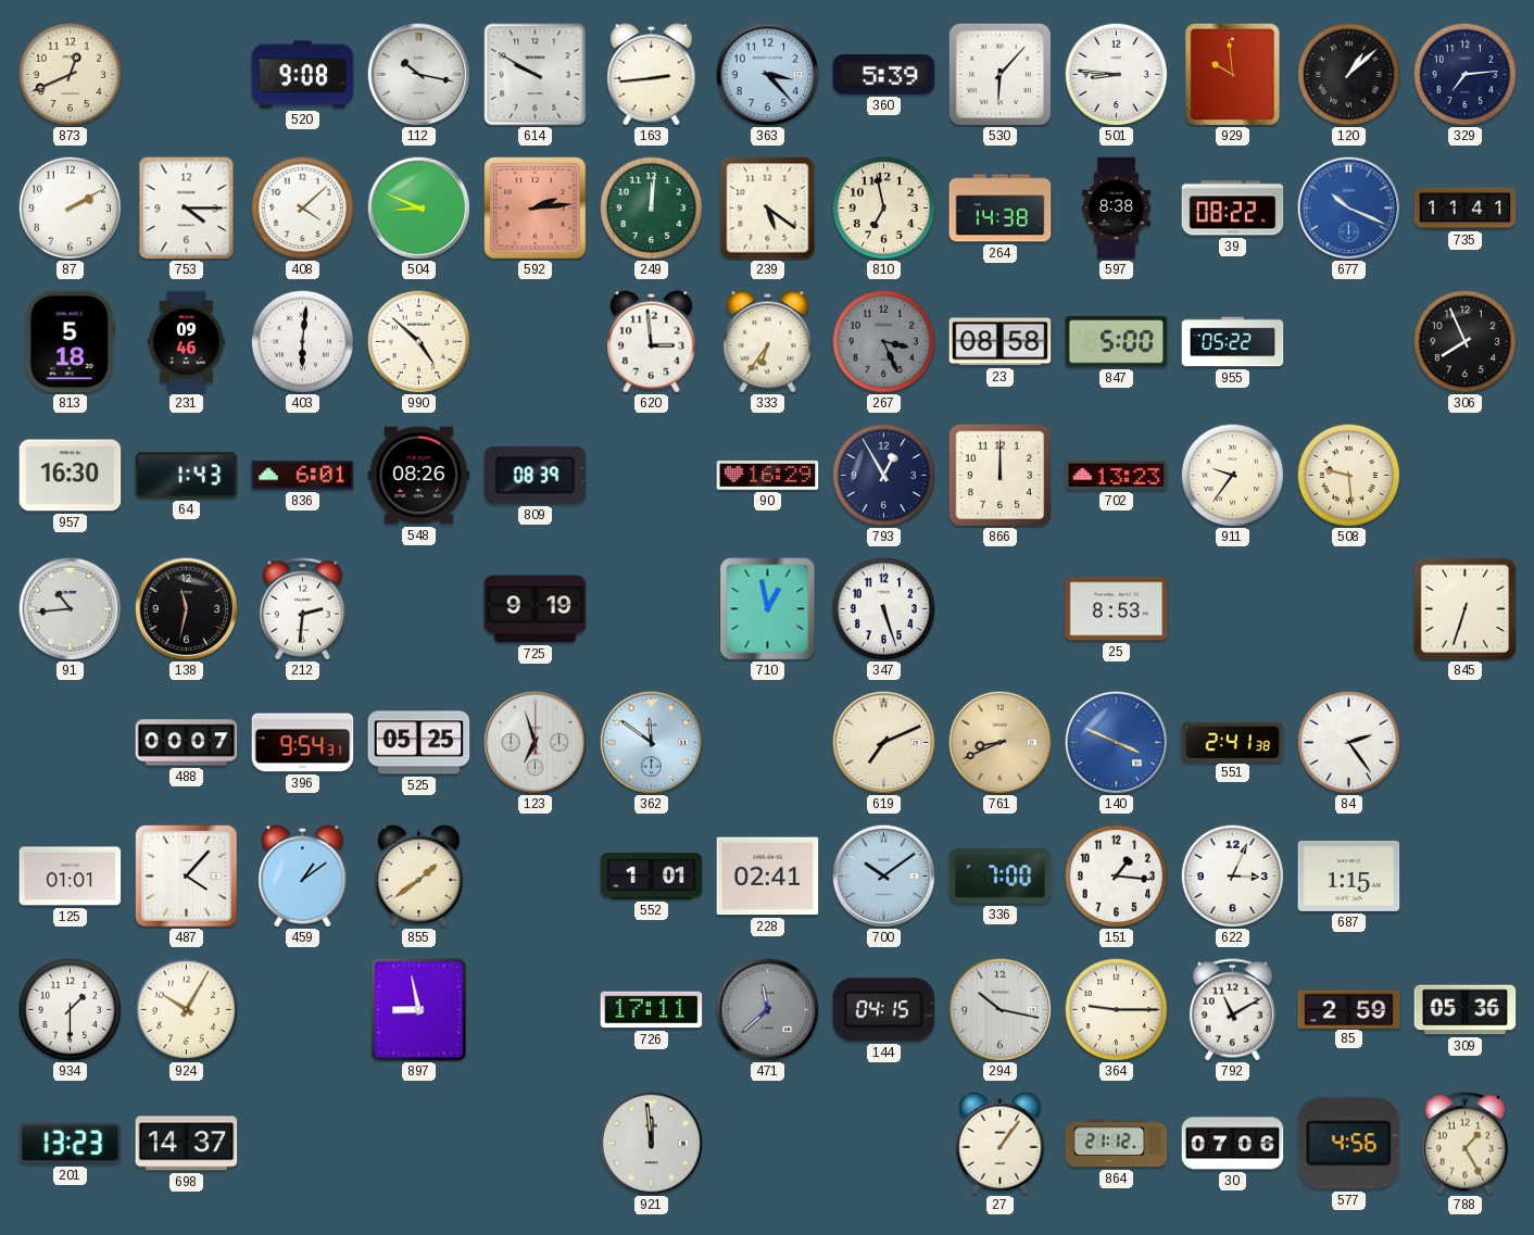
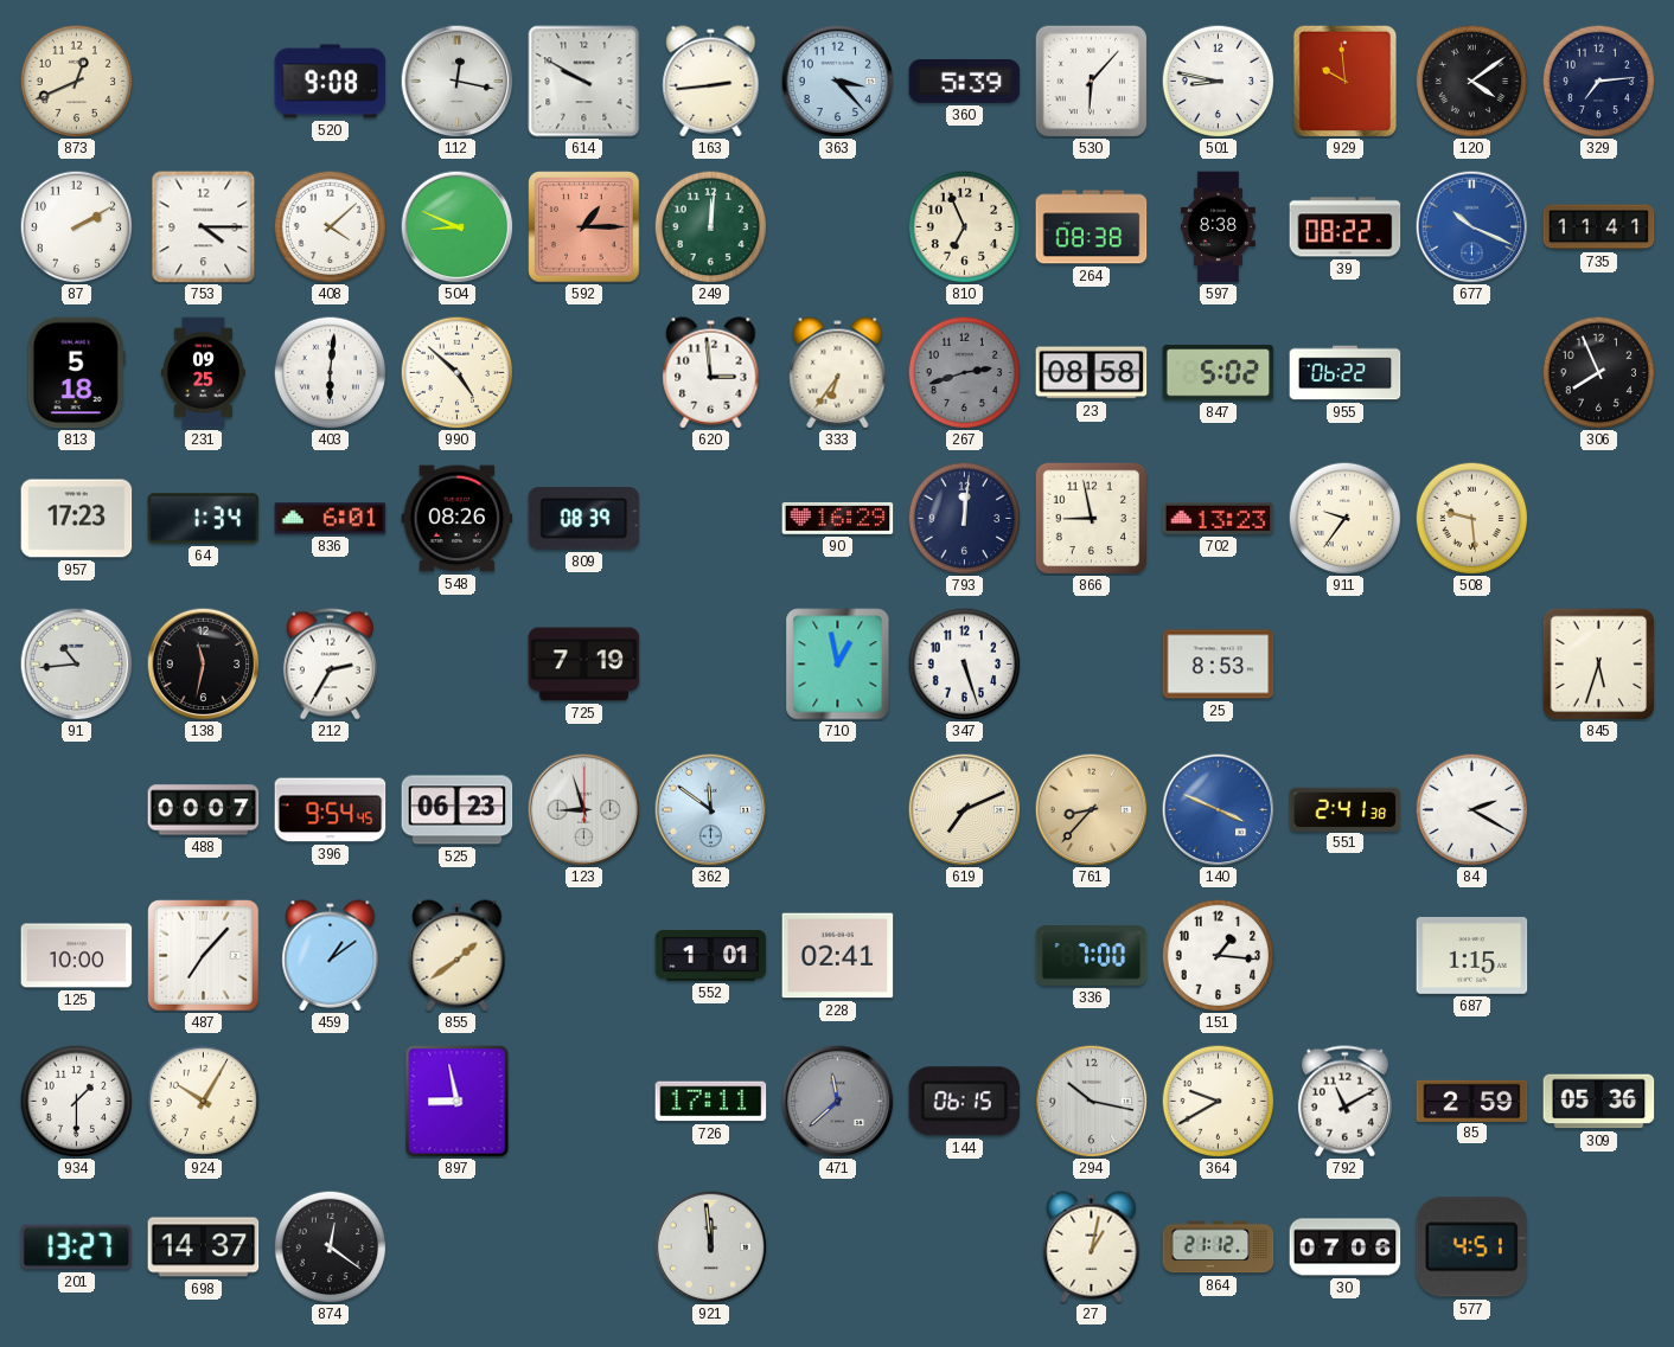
112: 10:17 -> 12:17
501: 8:46 -> 8:47
120: 1:08 -> 4:09
592: 2:14 -> 1:15
239: 5:21 -> none
810: 6:58 -> 6:56
264: 14:38 -> 08:38
231: 09:46 -> 09:25
267: 3:26 -> 2:42
847: 5:00 -> 5:02
955: 05:22 -> 06:22
957: 16:30 -> 17:23
64: 1:43 -> 1:34
793: 12:55 -> 12:01
866: 12:00 -> 8:58
212: 2:31 -> 2:35
725: 9:19 -> 7:19
845: 6:33 -> 5:33
396: 9:54:31 -> 9:54:45
525: 05:25 -> 06:23
123: 6:57 -> 8:57
761: 8:41 -> 8:37
84: 2:24 -> 2:20
125: 01:01 -> 10:00
487: 4:07 -> 7:07
700: 10:09 -> none
622: 3:04 -> none
144: 04:15 -> 06:15
364: 9:15 -> 9:40
201: 13:23 -> 13:27
874: none -> 12:21
27: 1:06 -> 1:02
577: 4:56 -> 4:51
788: 1:25 -> none
